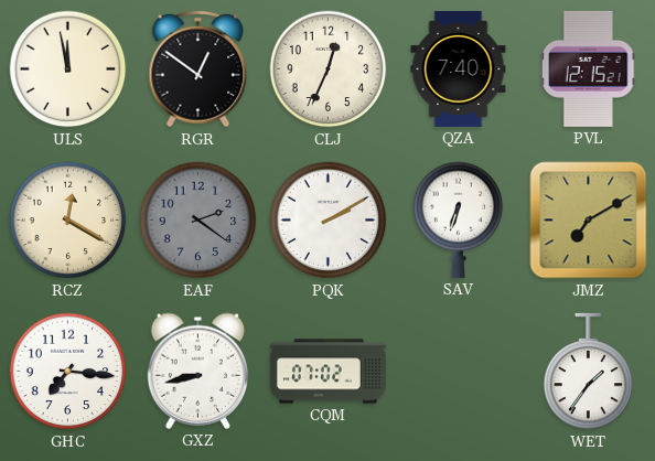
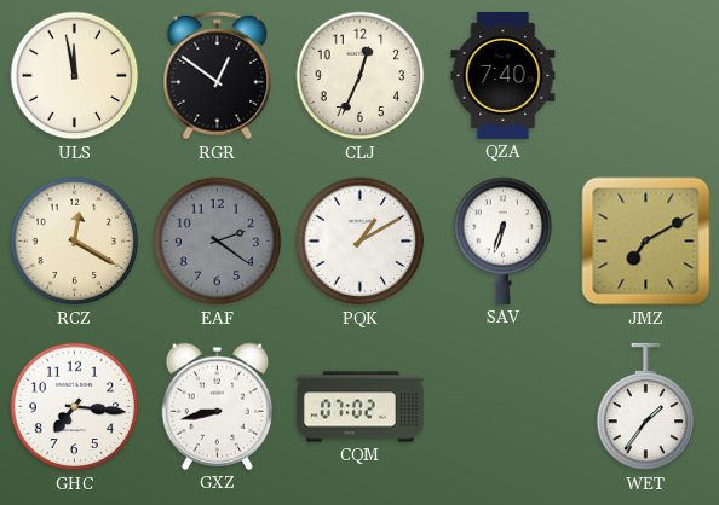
PVL: 12:15 -> none
PQK: 2:10 -> 1:10
